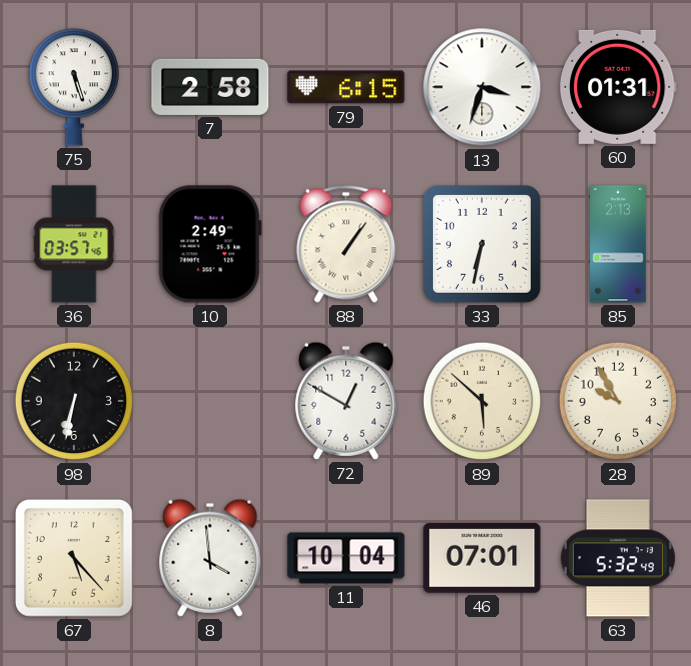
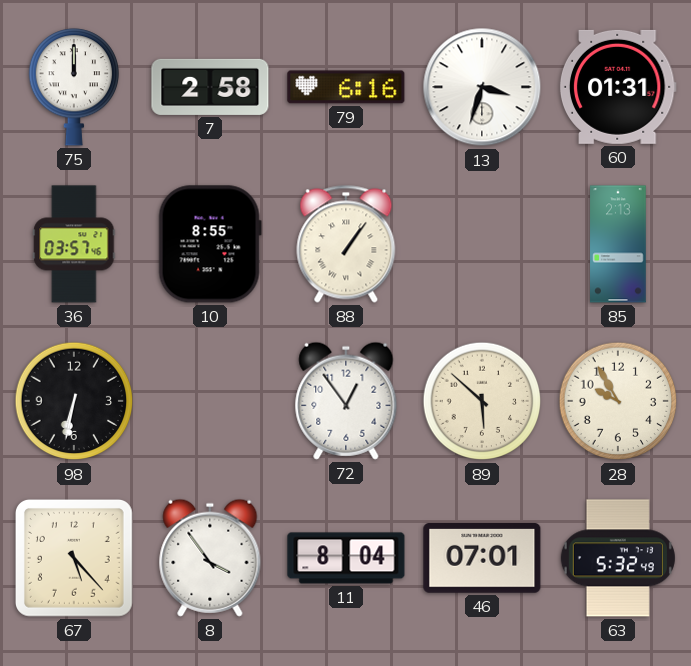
75: 5:27 -> 12:00
79: 6:15 -> 6:16
10: 2:49 -> 8:55
33: 6:32 -> none
72: 12:50 -> 12:54
8: 3:59 -> 3:54
11: 10:04 -> 8:04
